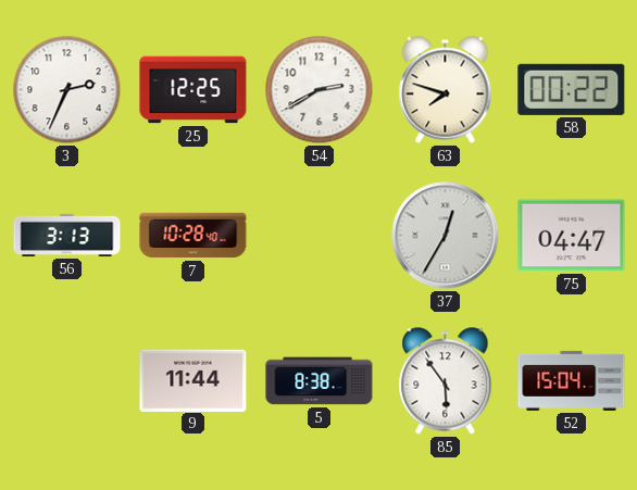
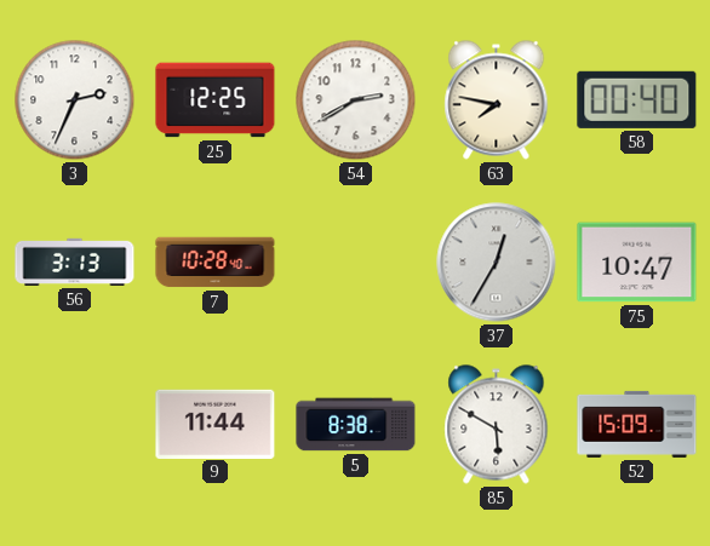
63: 7:48 -> 7:47
58: 00:22 -> 00:40
75: 04:47 -> 10:47
85: 5:54 -> 5:50
52: 15:04 -> 15:09
